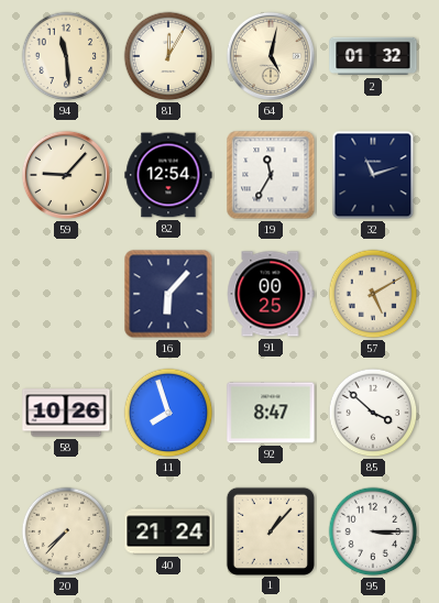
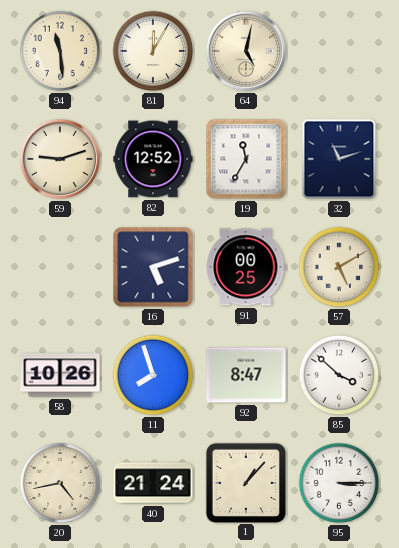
2: 01:32 -> none
59: 9:07 -> 9:12
82: 12:54 -> 12:52
16: 6:07 -> 5:12
20: 7:37 -> 4:43
